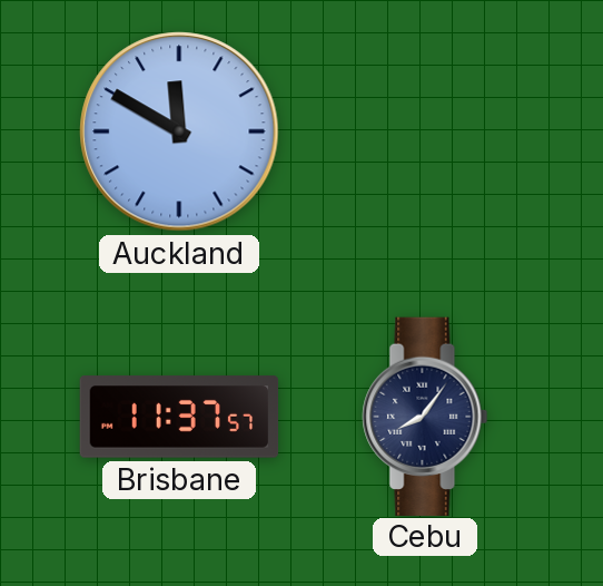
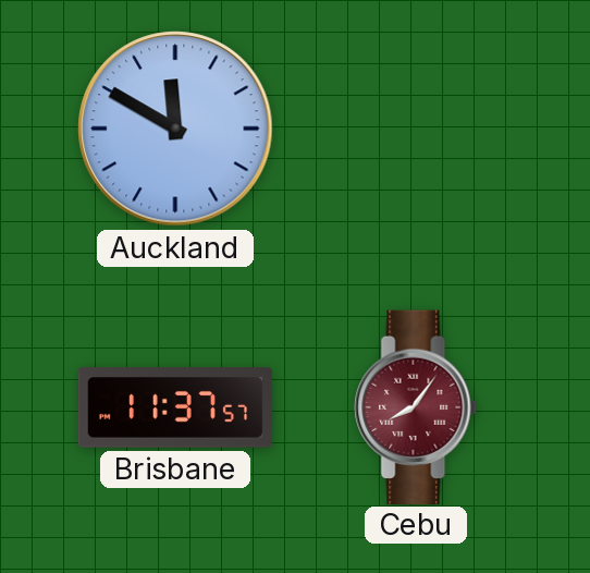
Cebu dial: navy -> burgundy
